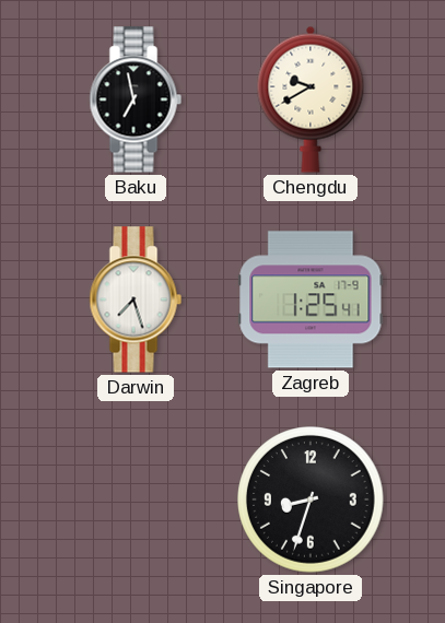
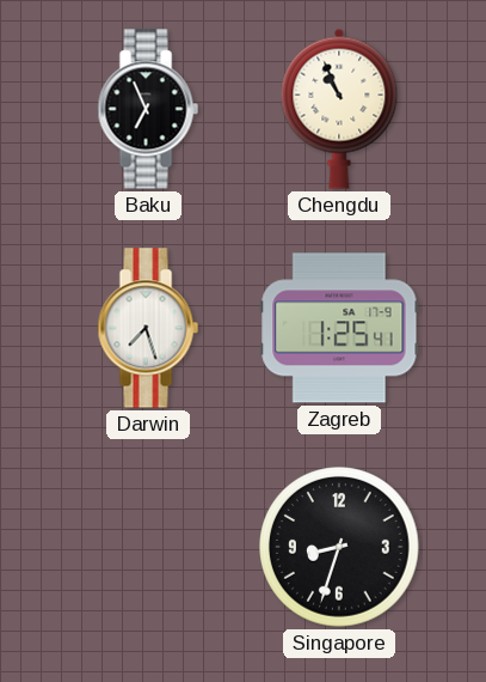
Baku: 6:58 -> 6:56
Chengdu: 9:40 -> 10:56
